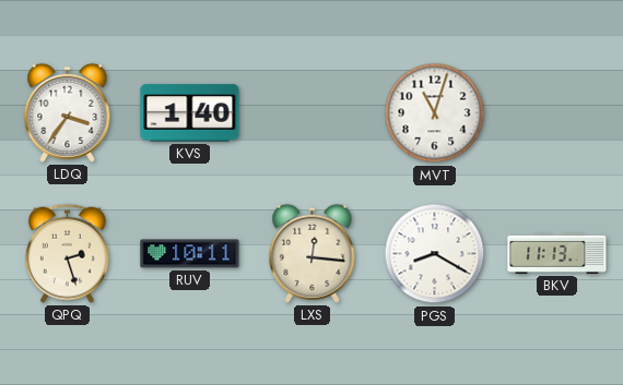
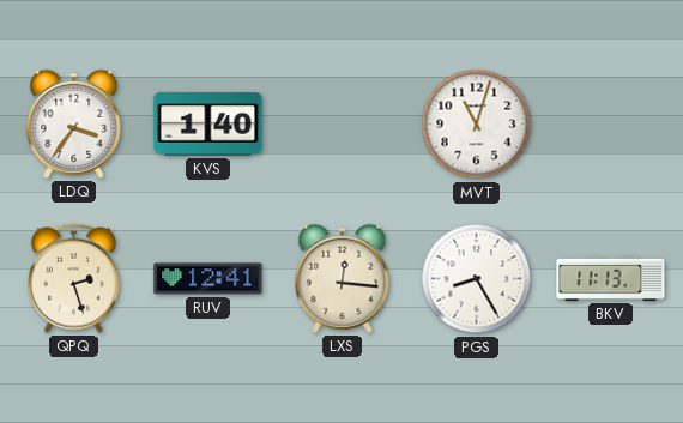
RUV: 10:11 -> 12:41
PGS: 8:20 -> 8:25
